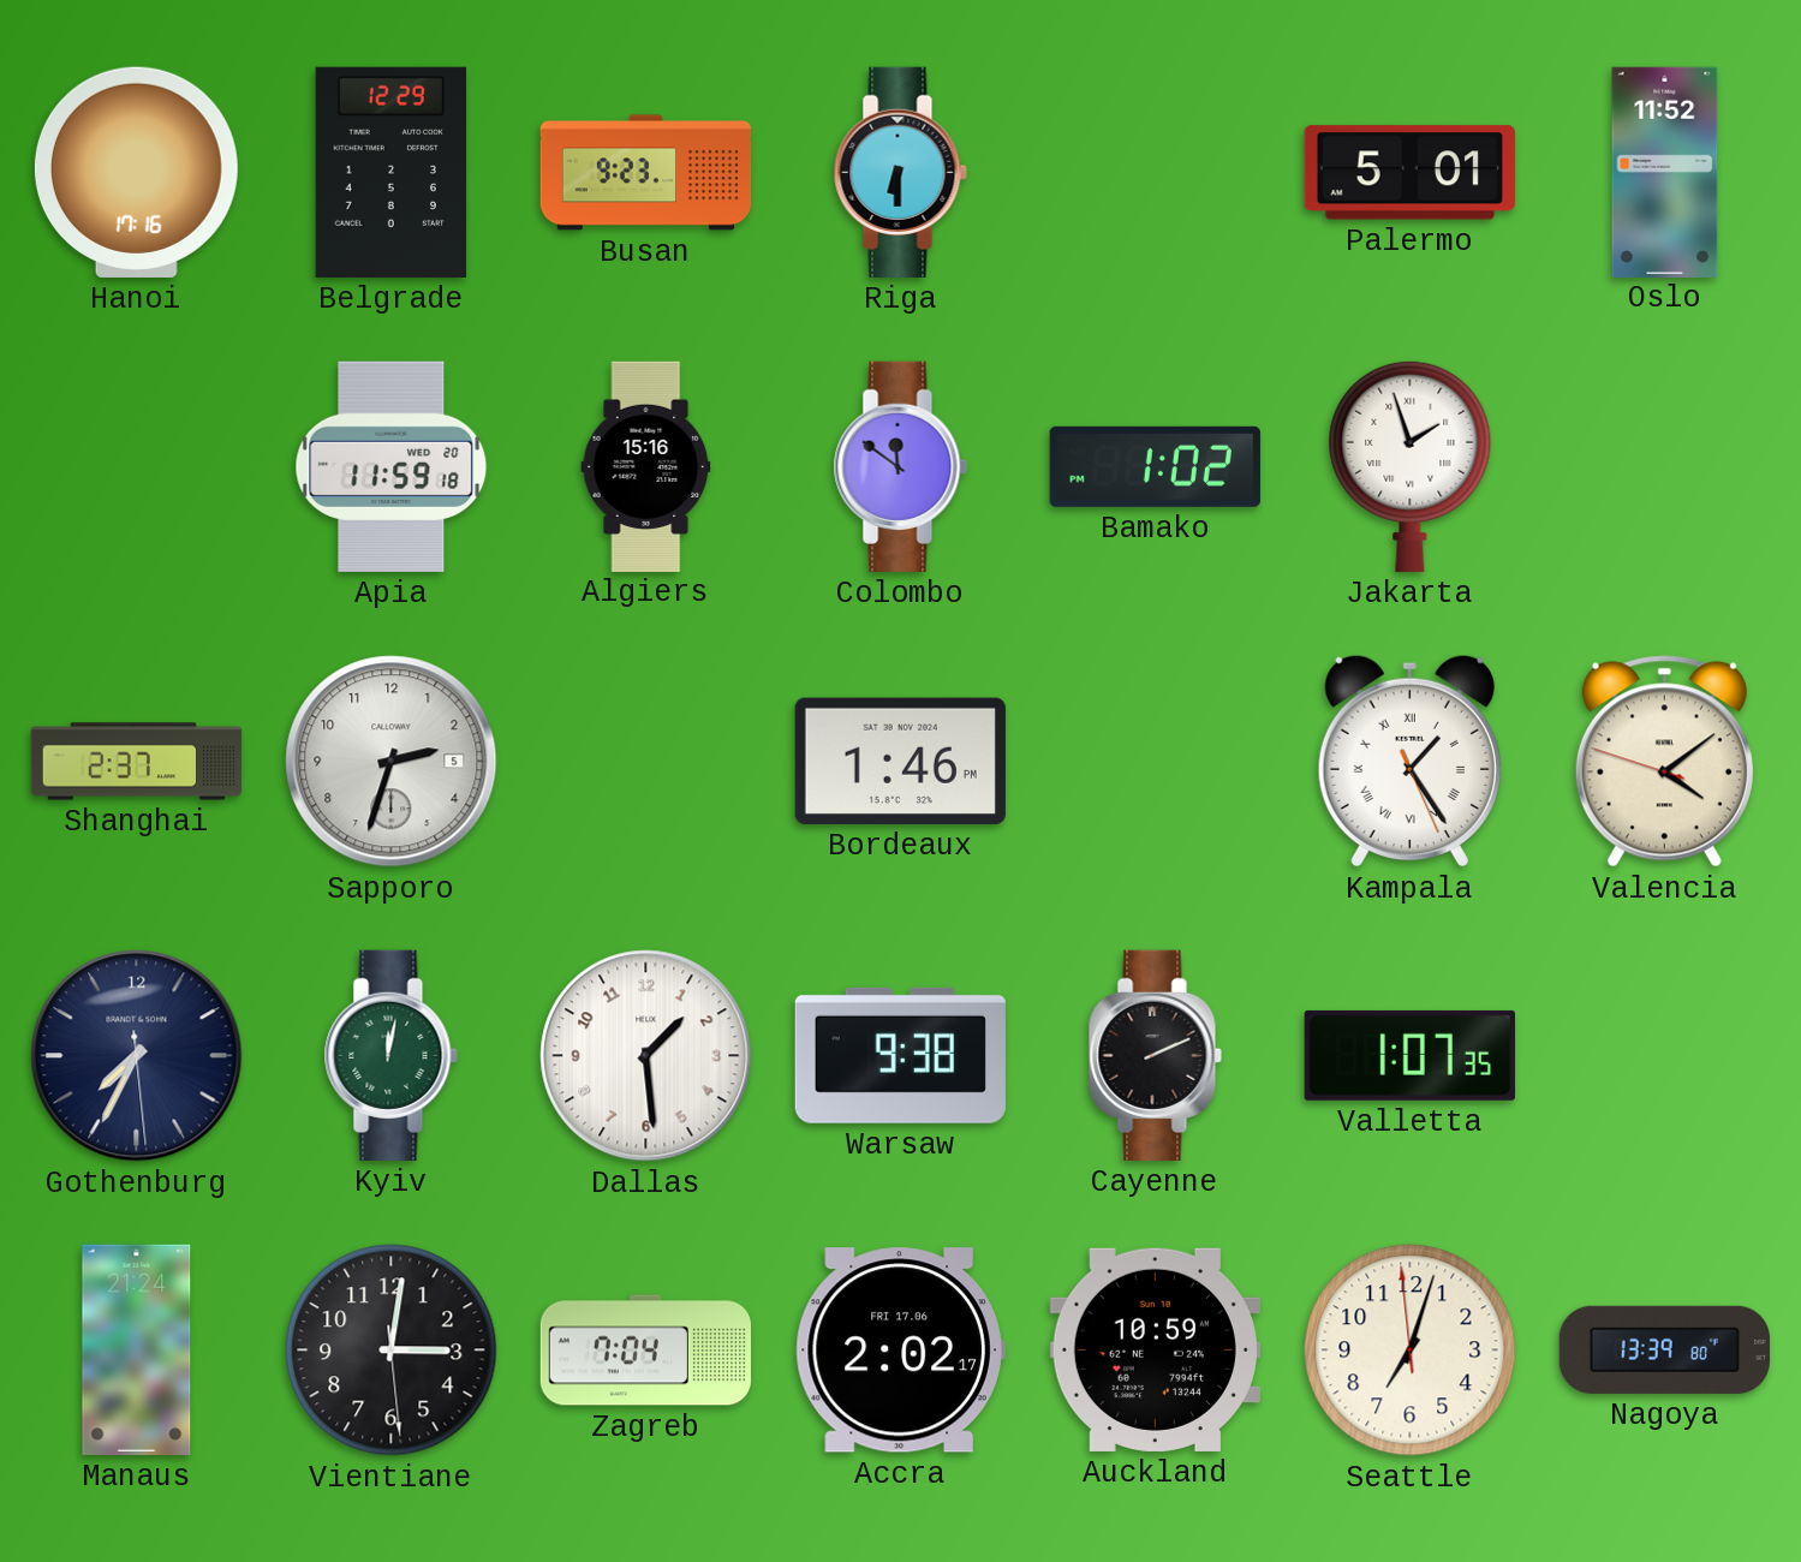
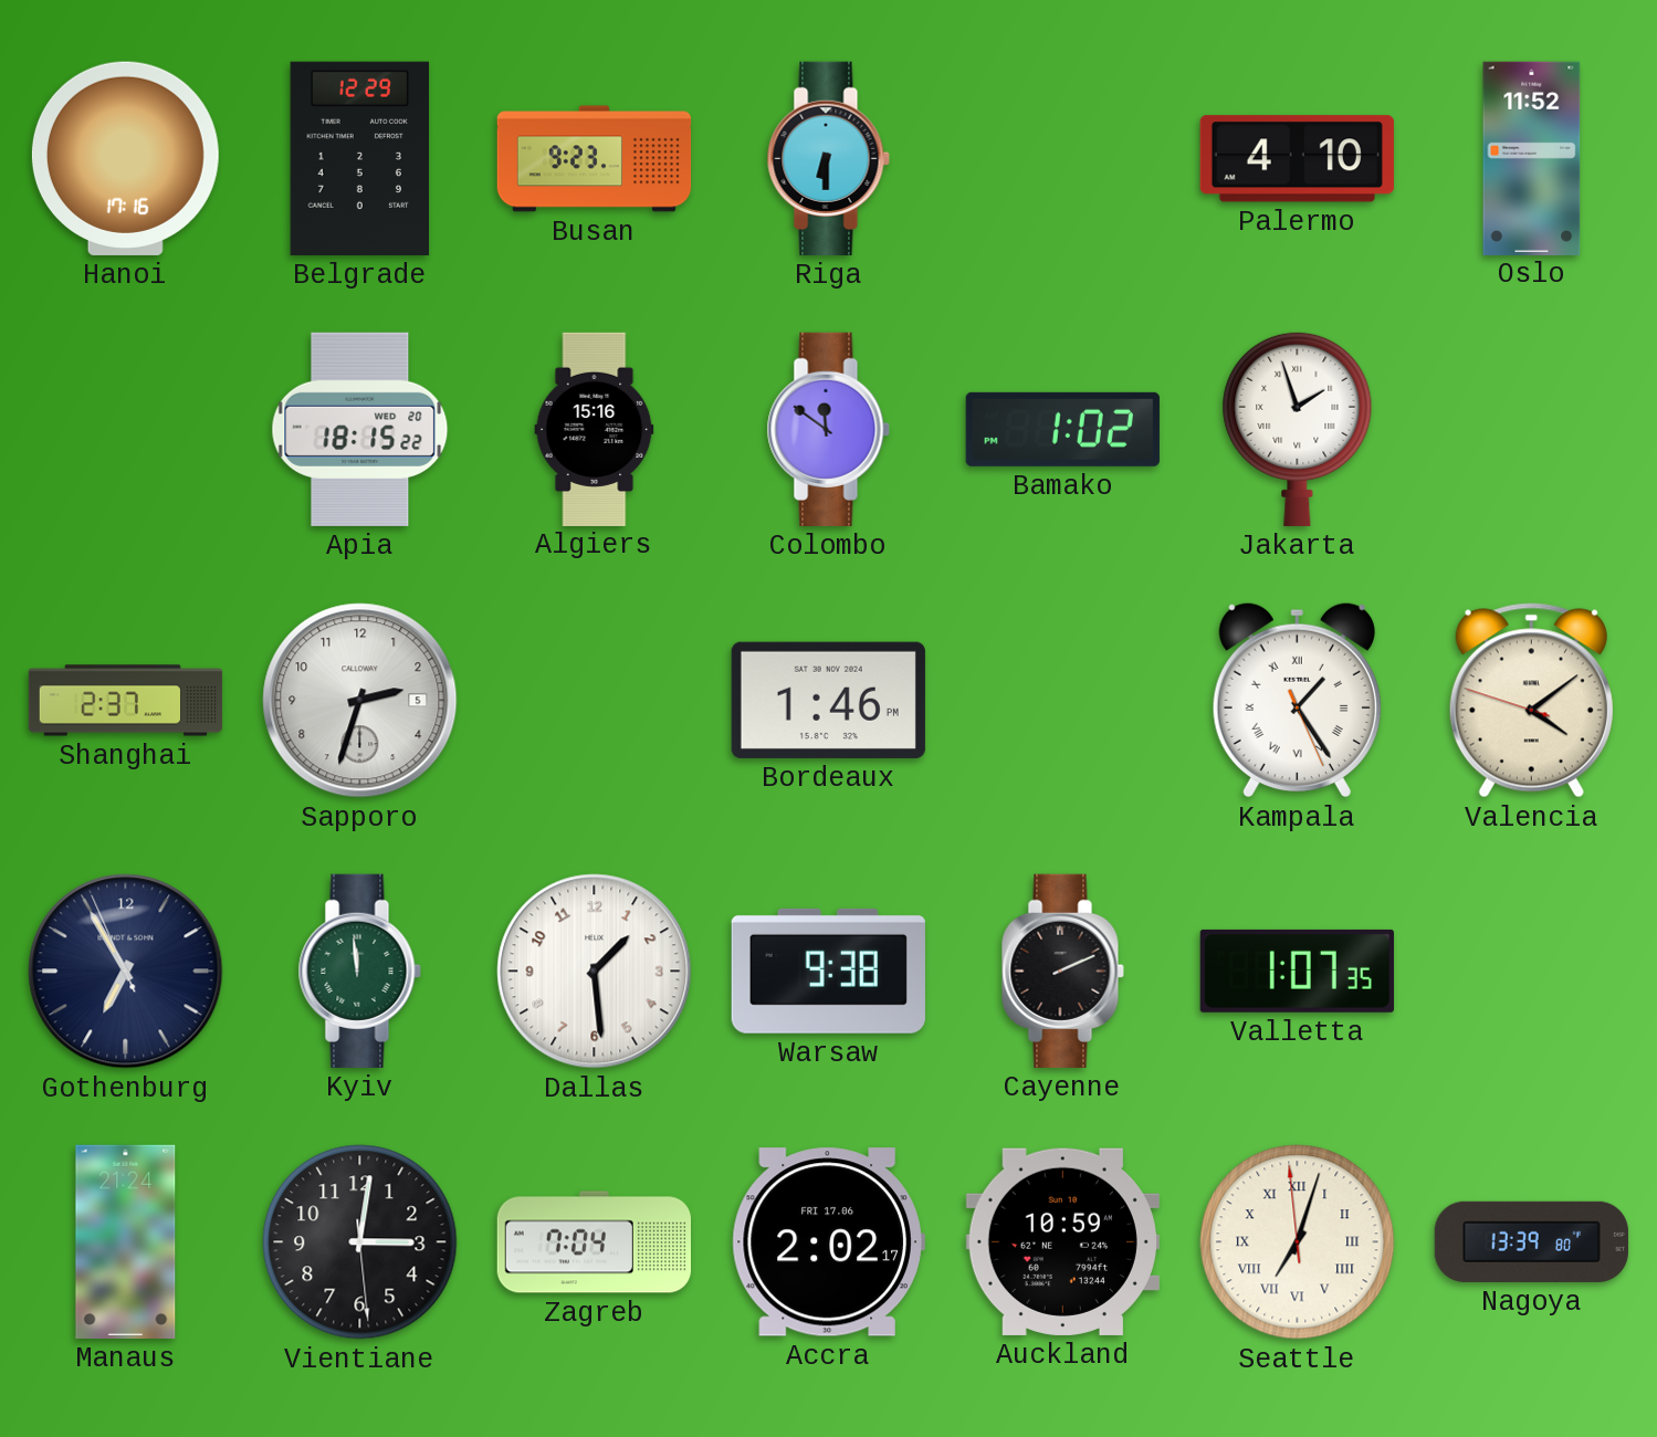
Palermo: 5:01 -> 4:10
Apia: 11:59 -> 18:15
Gothenburg: 7:34 -> 6:54
Kyiv: 12:02 -> 11:59
Seattle numerals: Arabic -> Roman
